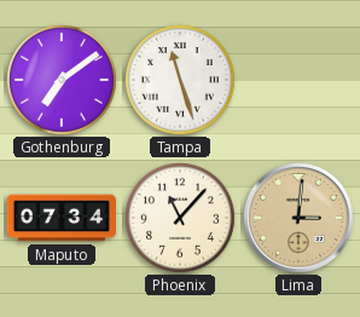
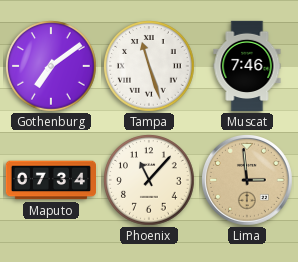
Muscat: none -> 7:46
Lima: 3:01 -> 2:59
